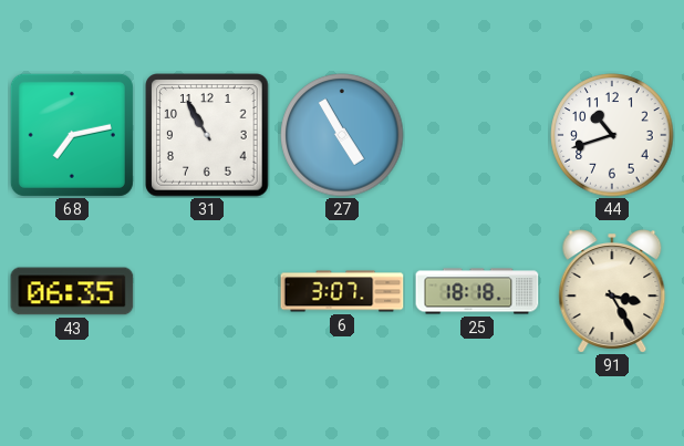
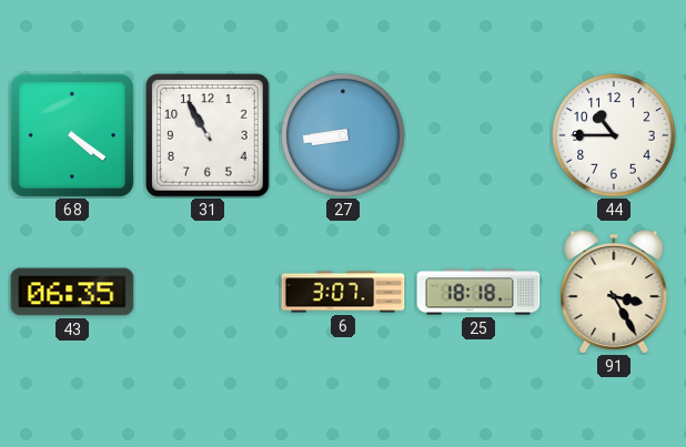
68: 7:13 -> 4:21
27: 4:55 -> 8:44
44: 10:42 -> 10:45
